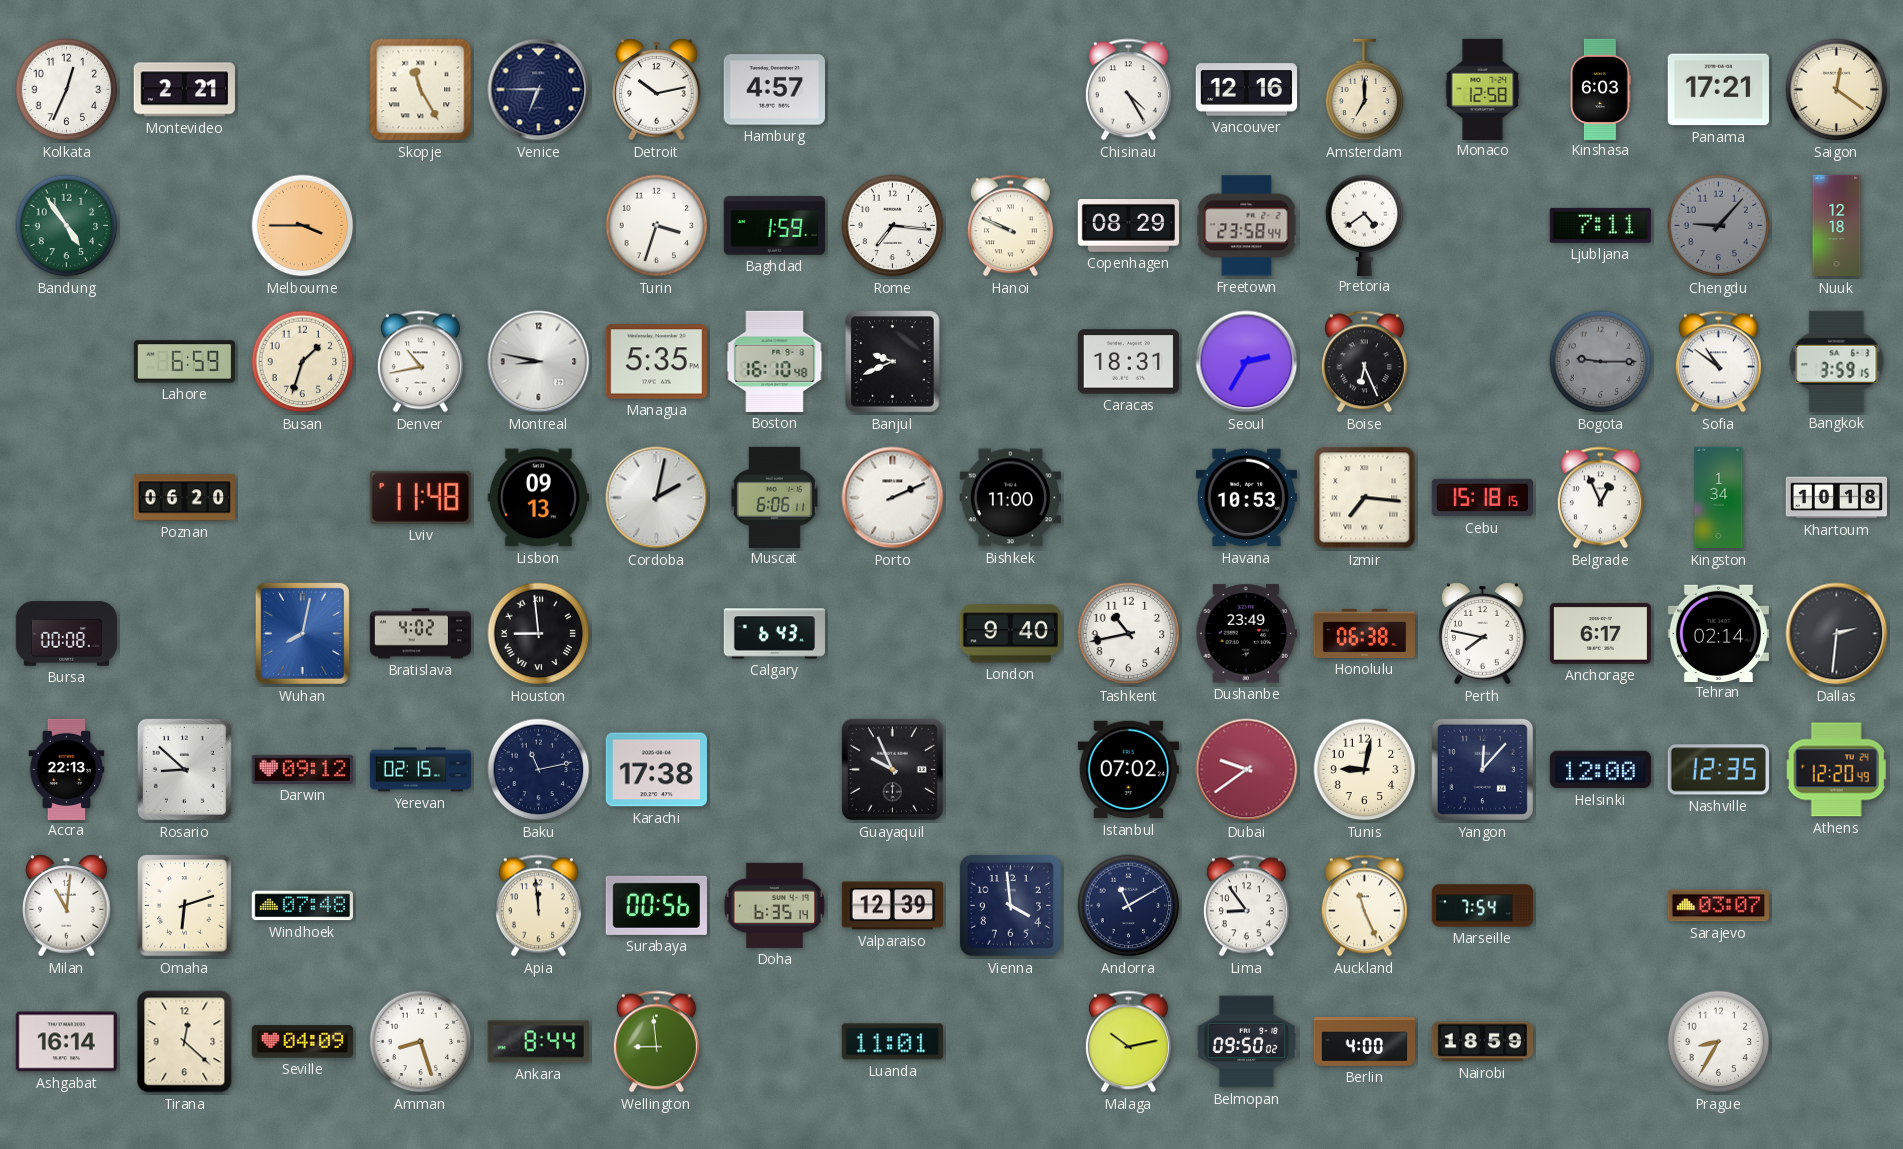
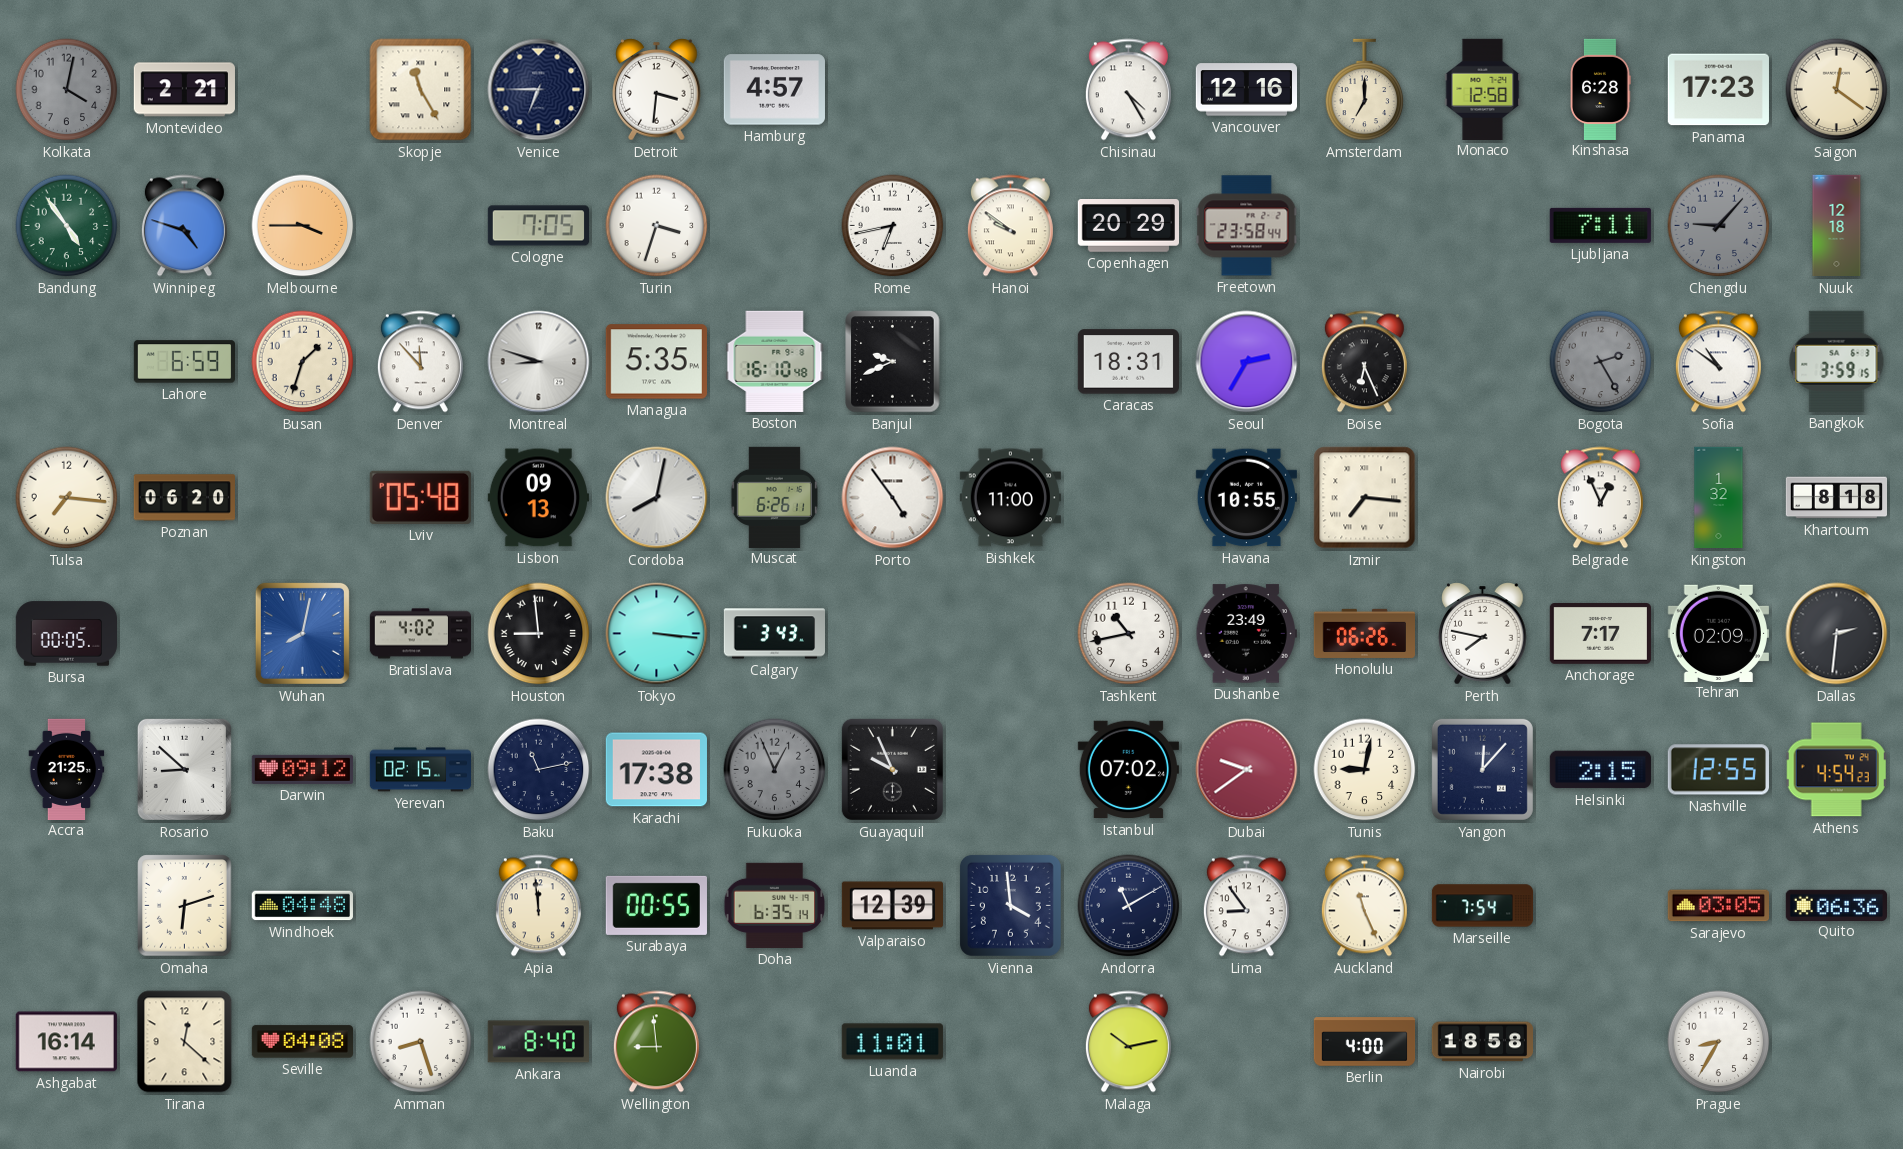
Kolkata: 12:34 -> 4:02
Kolkata dial: white -> grey
Detroit: 10:13 -> 3:31
Kinshasa: 6:03 -> 6:28
Panama: 17:21 -> 17:23
Winnipeg: none -> 4:48
Cologne: none -> 7:05
Baghdad: 1:59 -> none
Rome: 7:16 -> 6:43
Hanoi: 9:49 -> 9:51
Copenhagen: 08:29 -> 20:29
Pretoria: 4:39 -> none
Denver: 10:43 -> 11:53
Montreal: 8:47 -> 8:48
Bogota: 9:15 -> 2:25
Tulsa: none -> 7:16
Lviv: 11:48 -> 05:48
Cordoba: 2:02 -> 8:02
Muscat: 6:06 -> 6:26
Porto: 2:11 -> 4:54
Havana: 10:53 -> 10:55
Cebu: 15:18 -> none
Kingston: 1:34 -> 1:32
Khartoum: 10:18 -> 8:18
Bursa: 00:08 -> 00:05
Tokyo: none -> 3:16
Calgary: 6:43 -> 3:43
London: 9:40 -> none
Honolulu: 06:38 -> 06:26
Anchorage: 6:17 -> 7:17
Tehran: 02:14 -> 02:09
Accra: 22:13 -> 21:25
Fukuoka: none -> 12:56
Helsinki: 12:00 -> 2:15
Nashville: 12:35 -> 12:55
Athens: 12:20 -> 4:54
Milan: 11:01 -> none
Windhoek: 07:48 -> 04:48
Surabaya: 00:56 -> 00:55
Sarajevo: 03:07 -> 03:05
Quito: none -> 06:36
Seville: 04:09 -> 04:08
Ankara: 8:44 -> 8:40
Belmopan: 09:50 -> none
Nairobi: 18:59 -> 18:58
